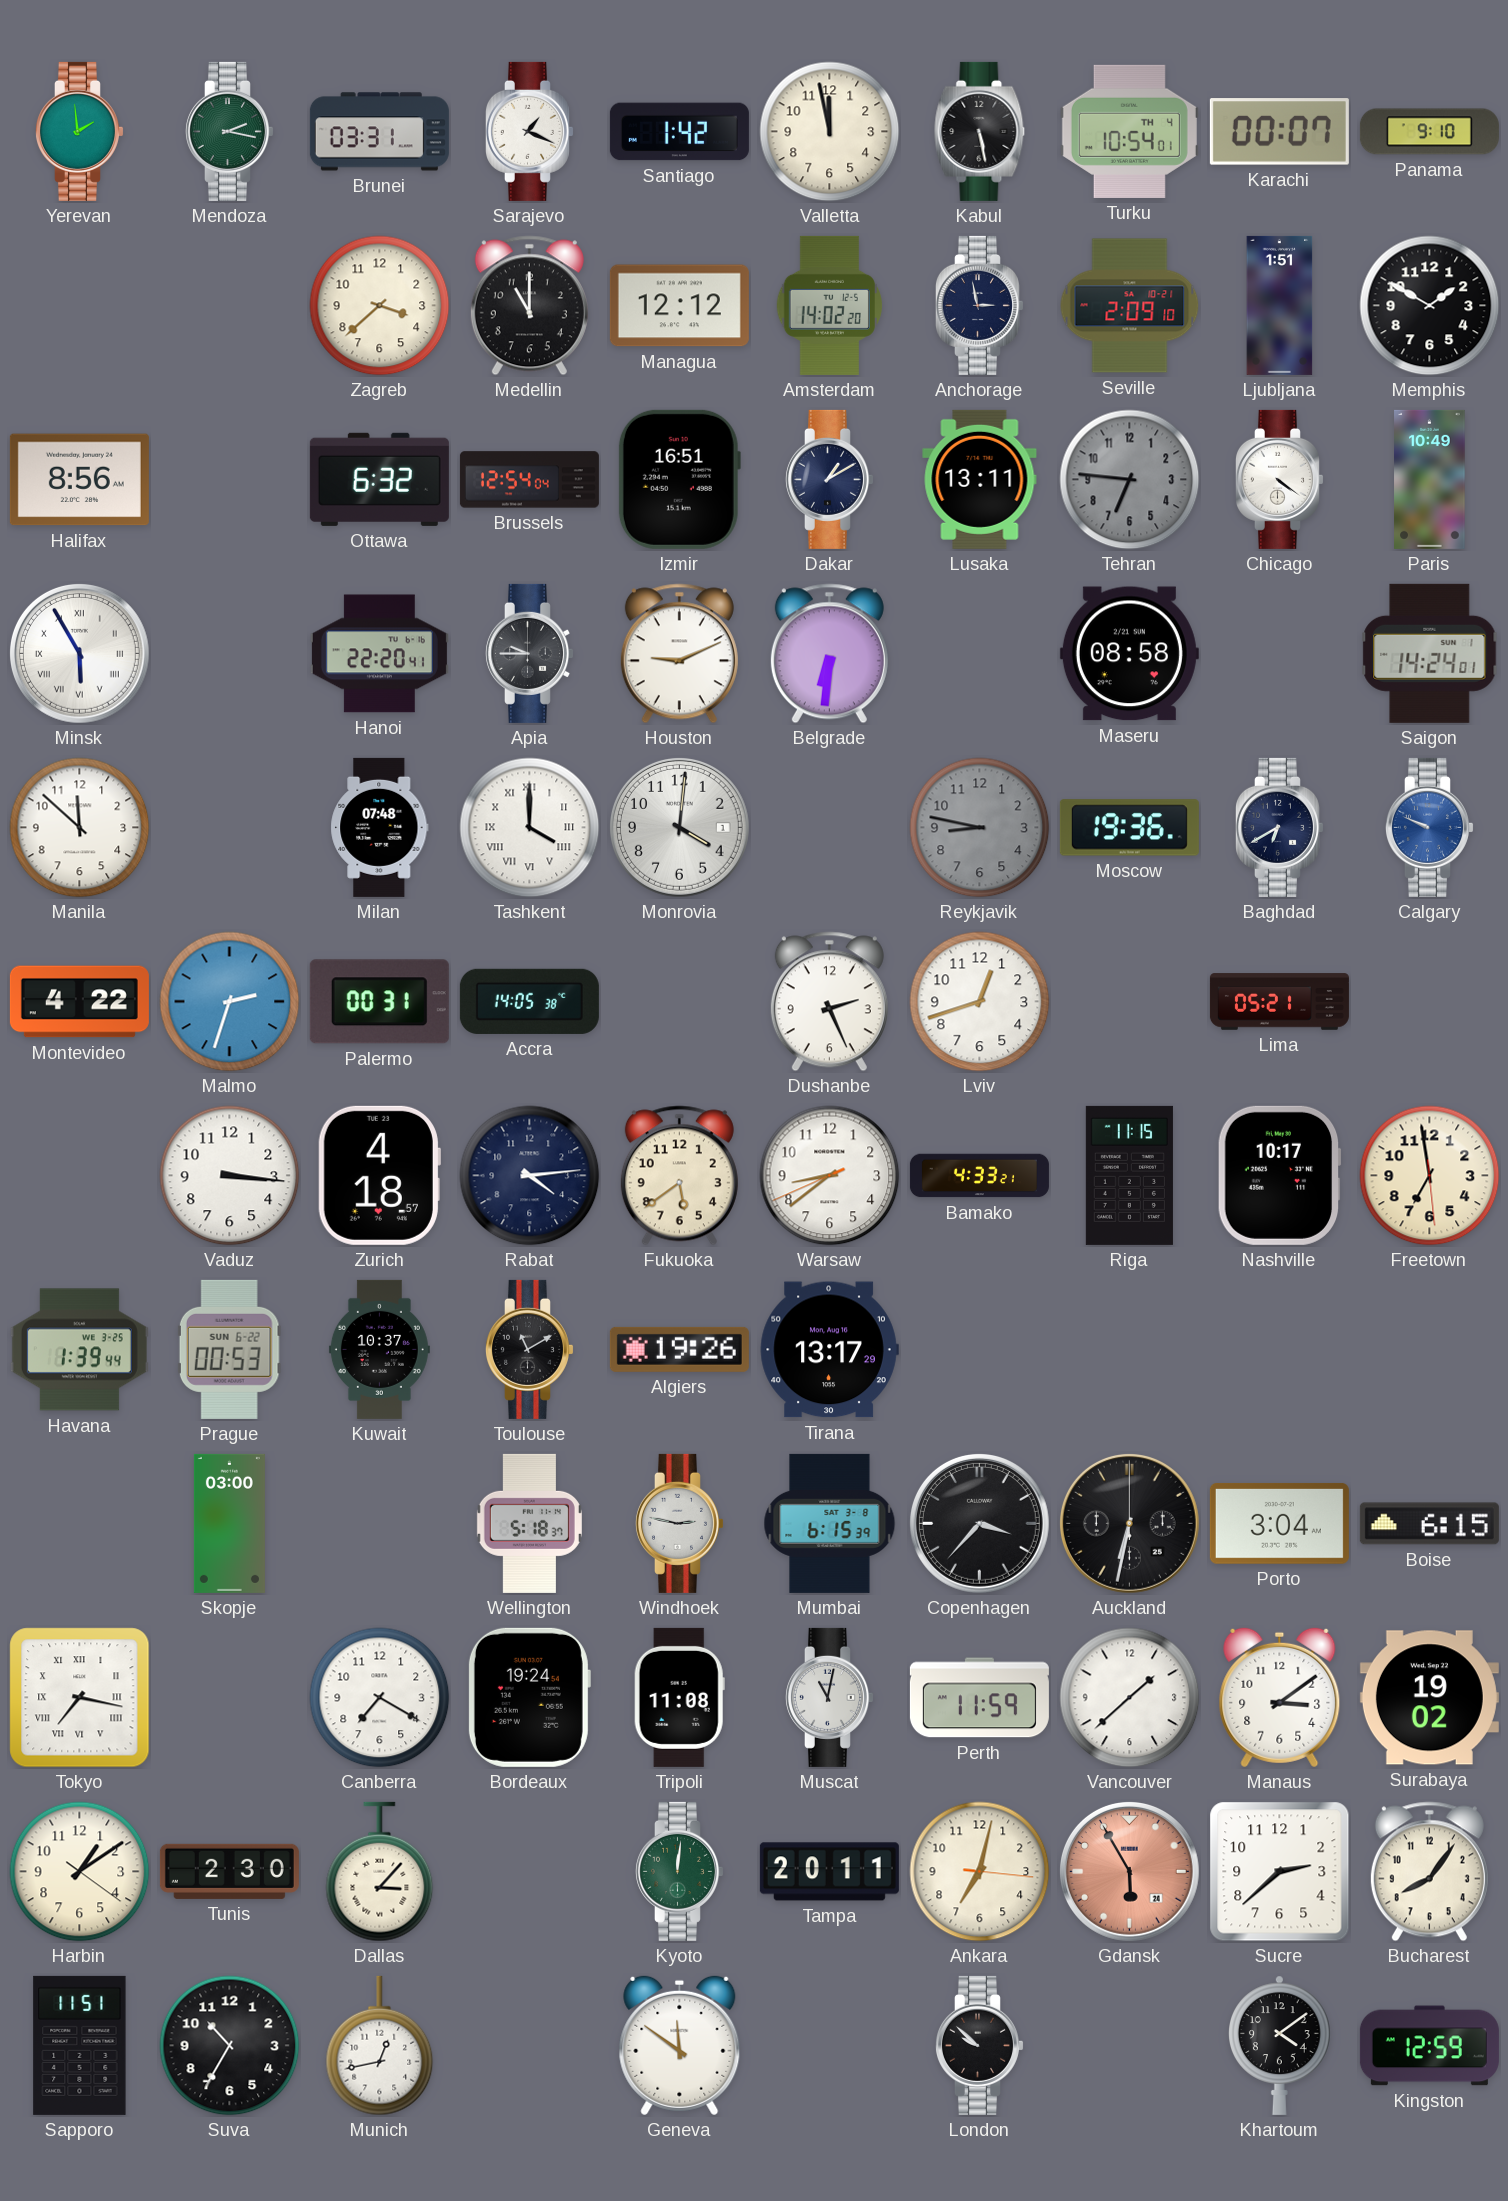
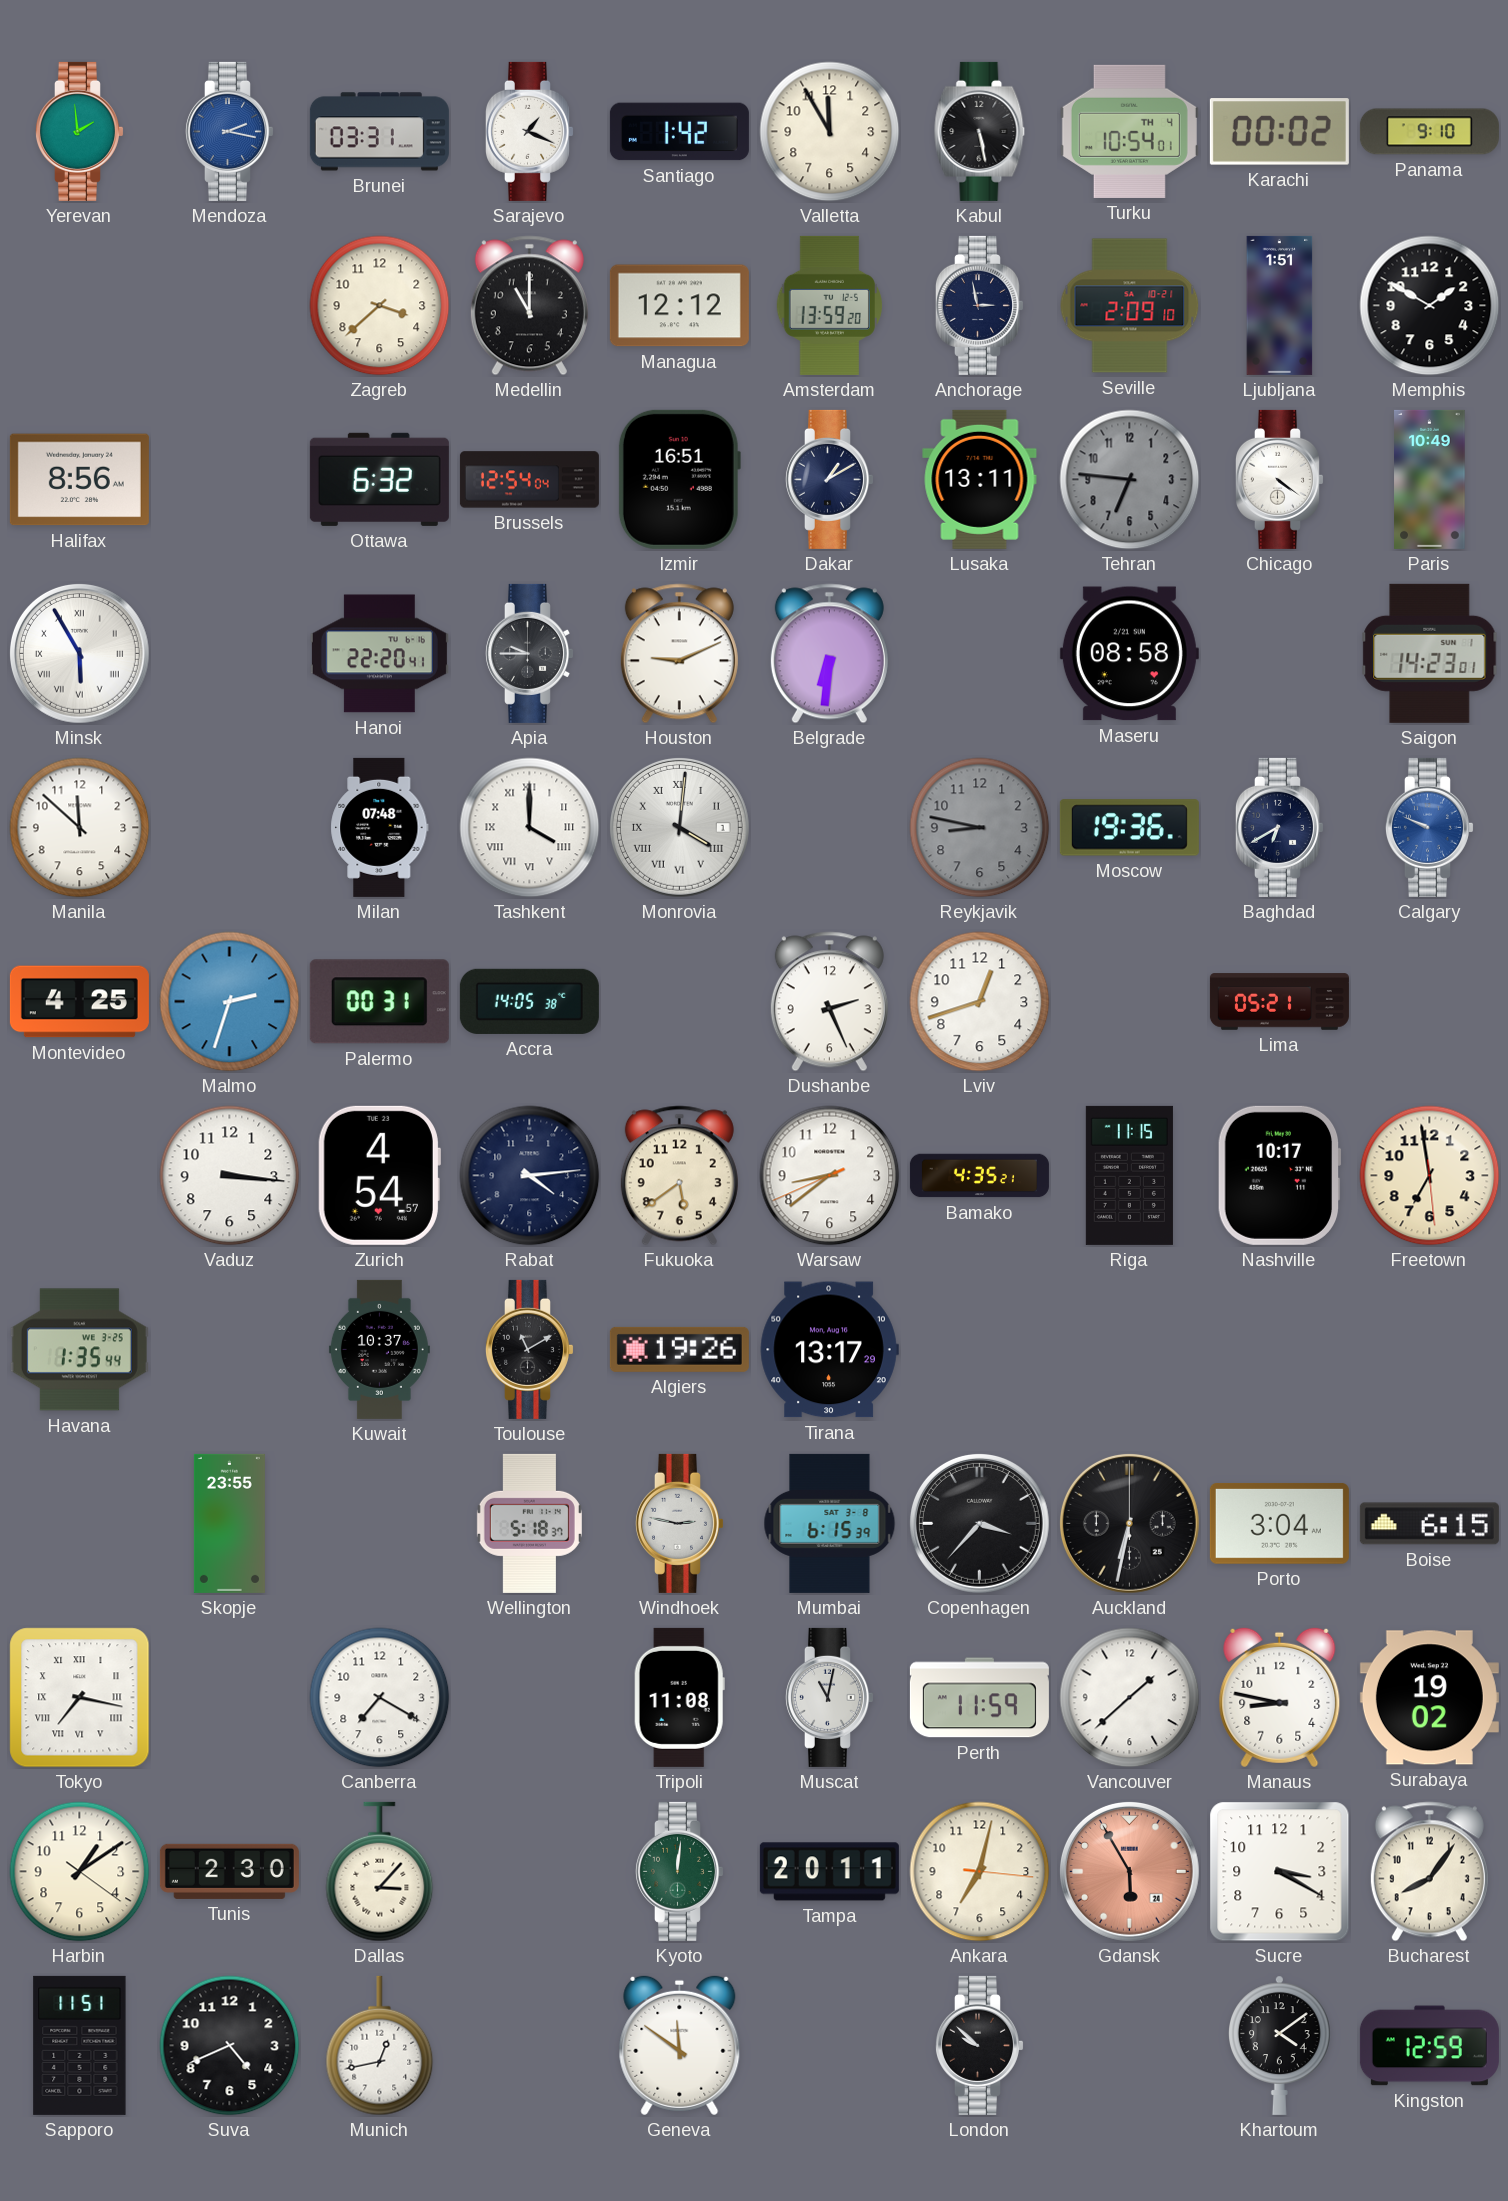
Mendoza dial: green -> blue
Valletta: 11:58 -> 11:55
Karachi: 00:07 -> 00:02
Amsterdam: 14:02 -> 13:59
Saigon: 14:24 -> 14:23
Monrovia numerals: Arabic -> Roman
Montevideo: 4:22 -> 4:25
Zurich: 4:18 -> 4:54
Bamako: 4:33 -> 4:35
Havana: 1:39 -> 1:35
Prague: 00:53 -> none
Skopje: 03:00 -> 23:55
Bordeaux: 19:24 -> none
Manaus: 3:09 -> 8:47
Sucre: 2:38 -> 3:20
Suva: 10:35 -> 4:41
